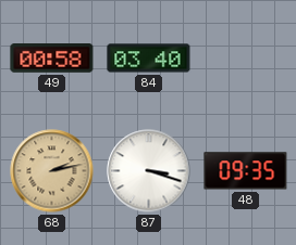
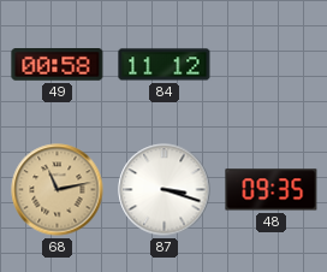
84: 03:40 -> 11:12
68: 2:13 -> 11:13
